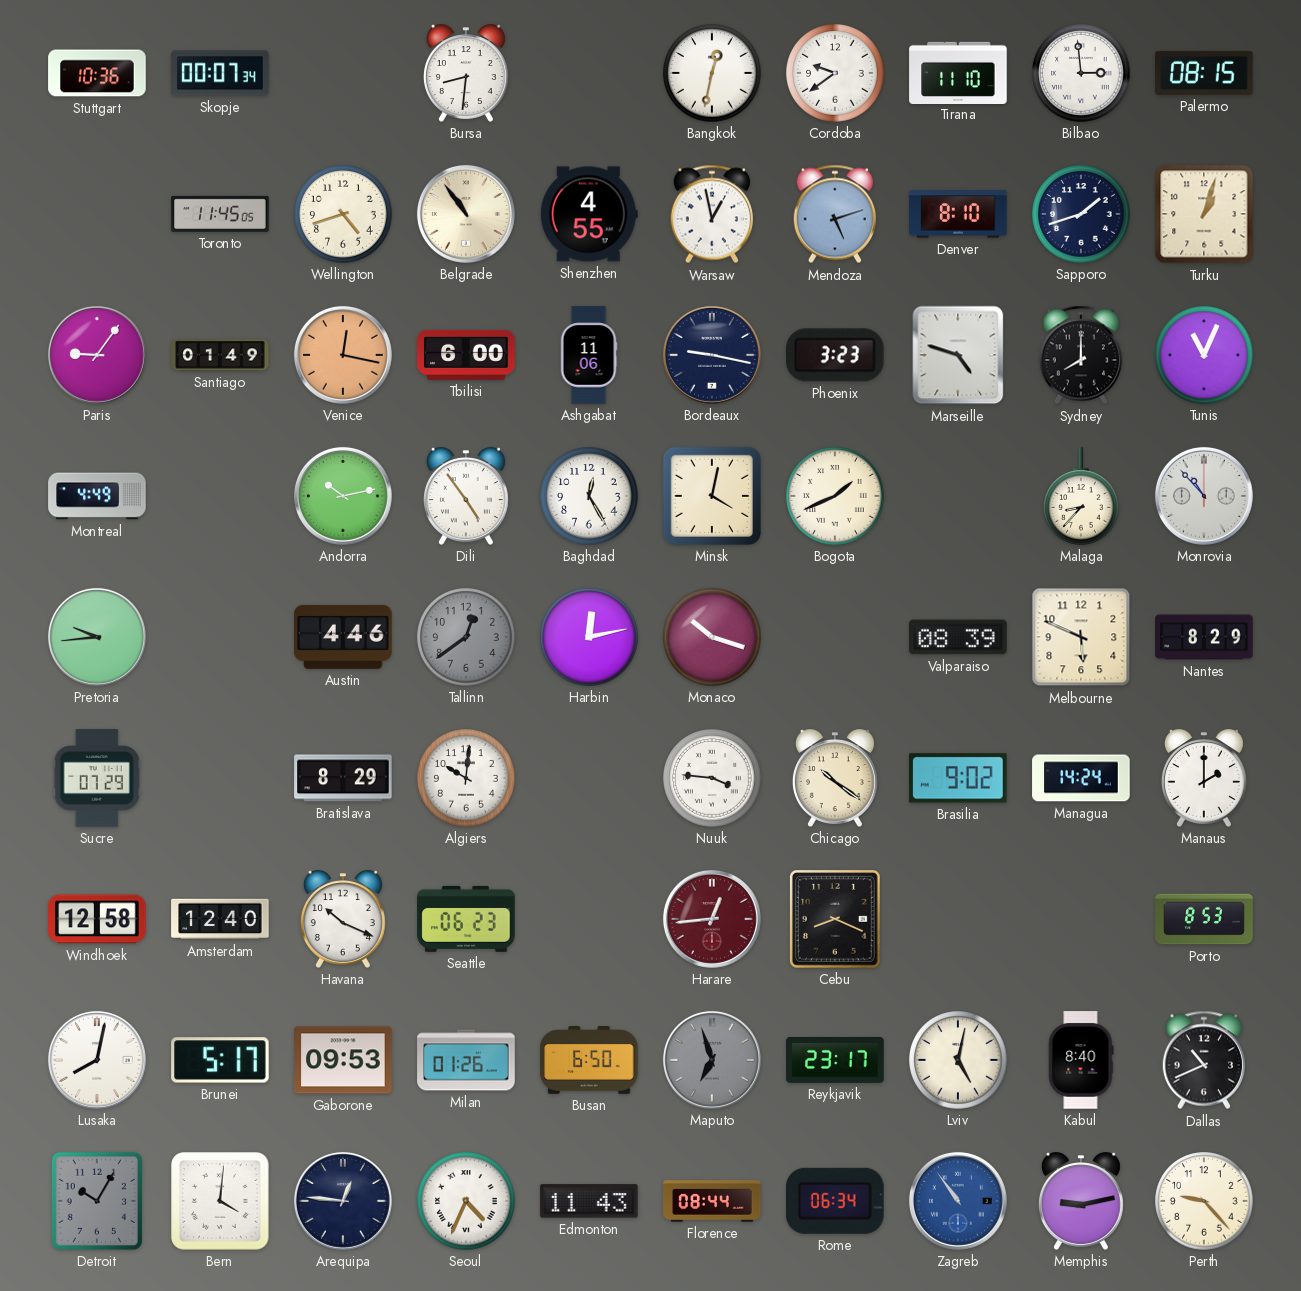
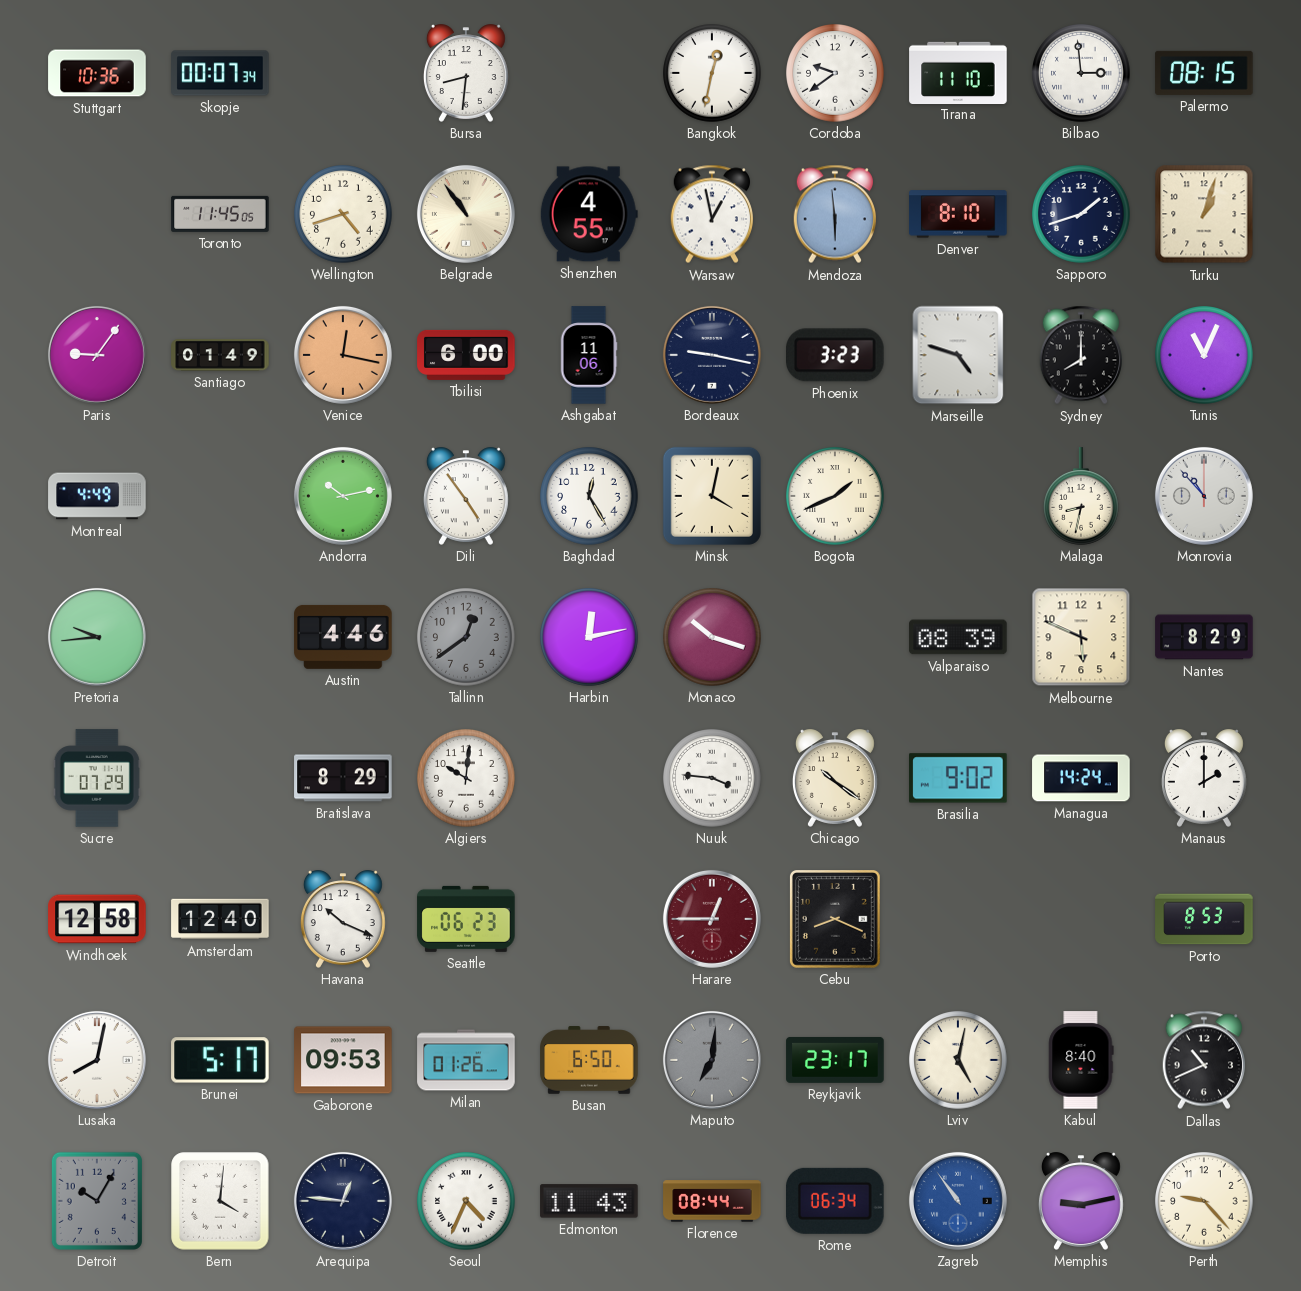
Mendoza: 5:12 -> 5:59
Malaga: 8:37 -> 8:32
Harare: 12:44 -> 12:45
Maputo: 6:57 -> 7:01
